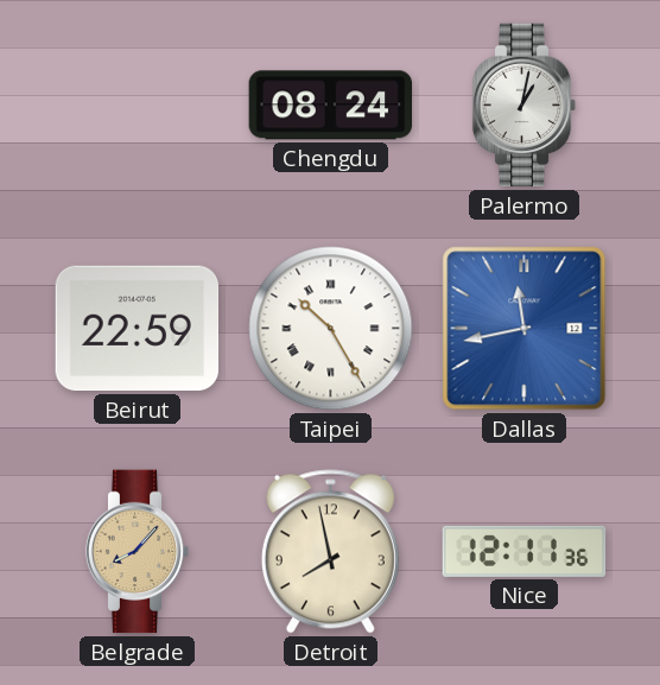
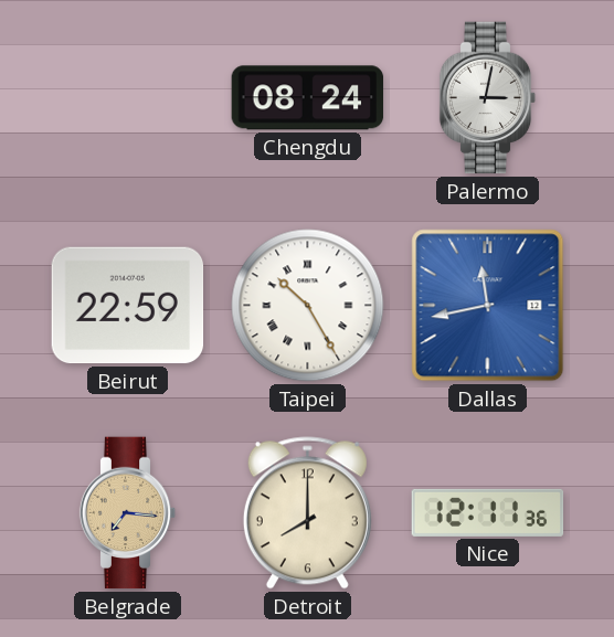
Palermo: 1:02 -> 3:02
Belgrade: 8:07 -> 7:16
Detroit: 7:58 -> 8:00
